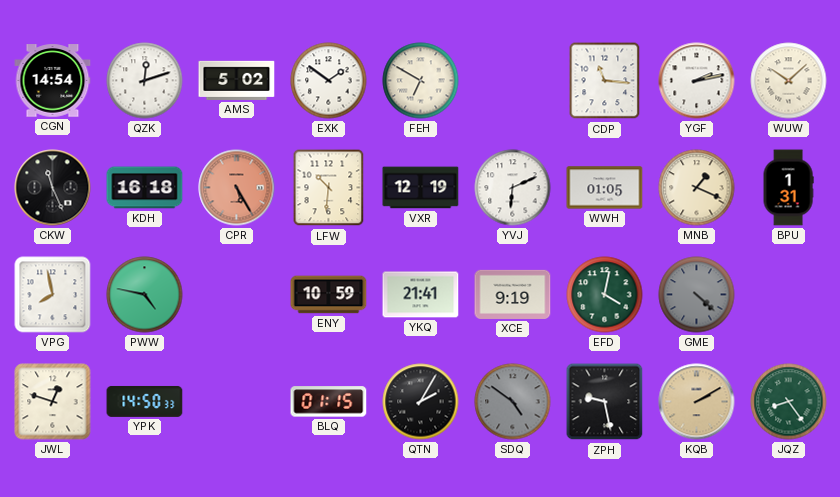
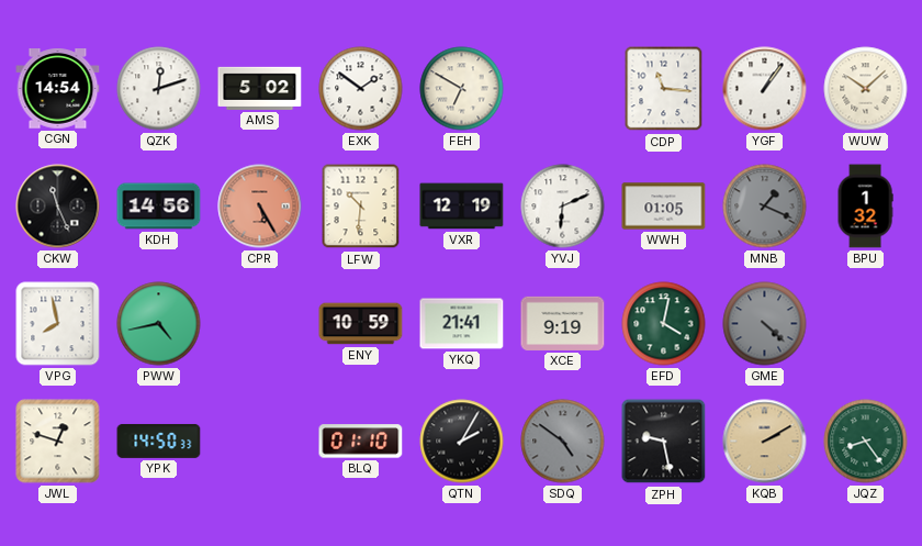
YGF: 2:13 -> 1:06
KDH: 16:18 -> 14:56
MNB dial: cream -> grey
BPU: 1:31 -> 1:32
PWW: 4:47 -> 4:43
BLQ: 01:15 -> 01:10
